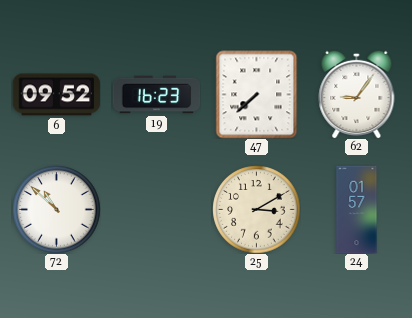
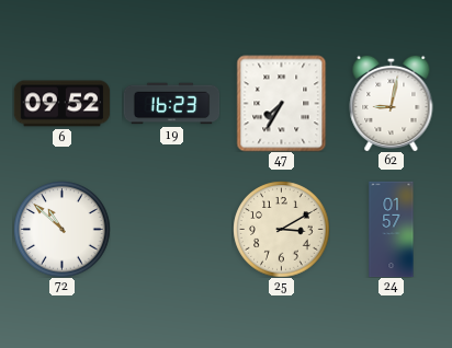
47: 7:38 -> 7:35
62: 9:06 -> 9:02
